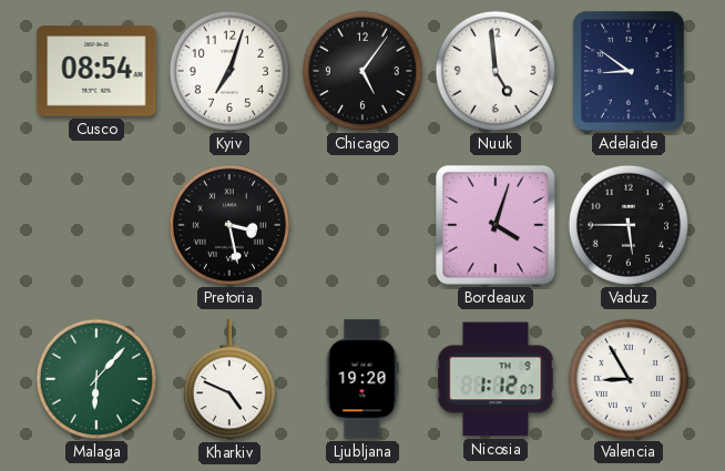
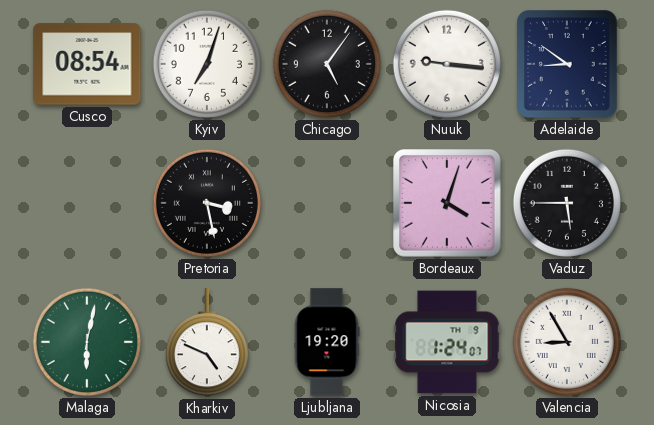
Nuuk: 4:59 -> 9:16
Malaga: 6:07 -> 6:02
Nicosia: 1:12 -> 1:24
